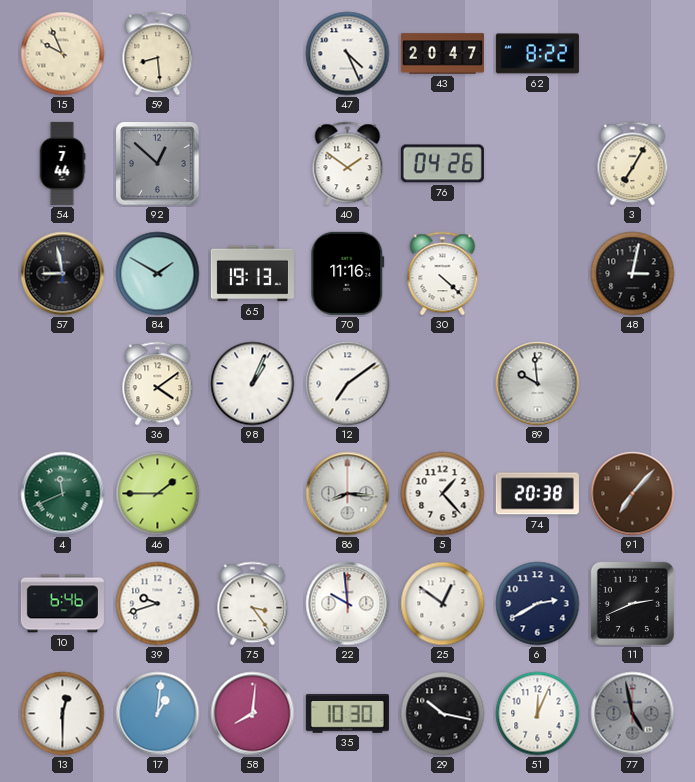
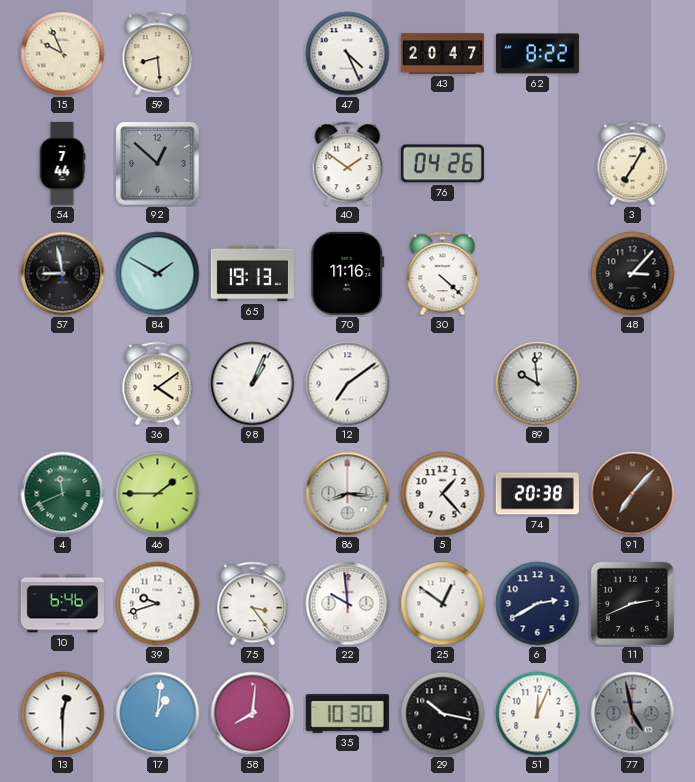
48: 3:02 -> 3:07
